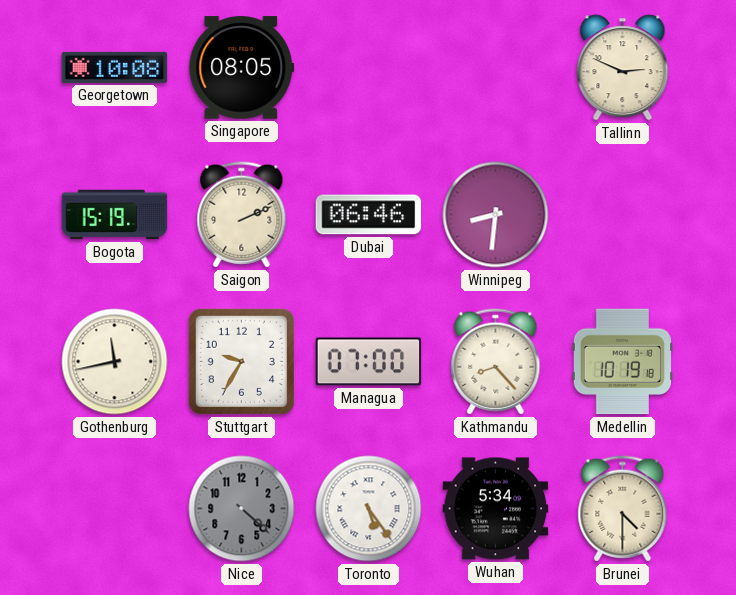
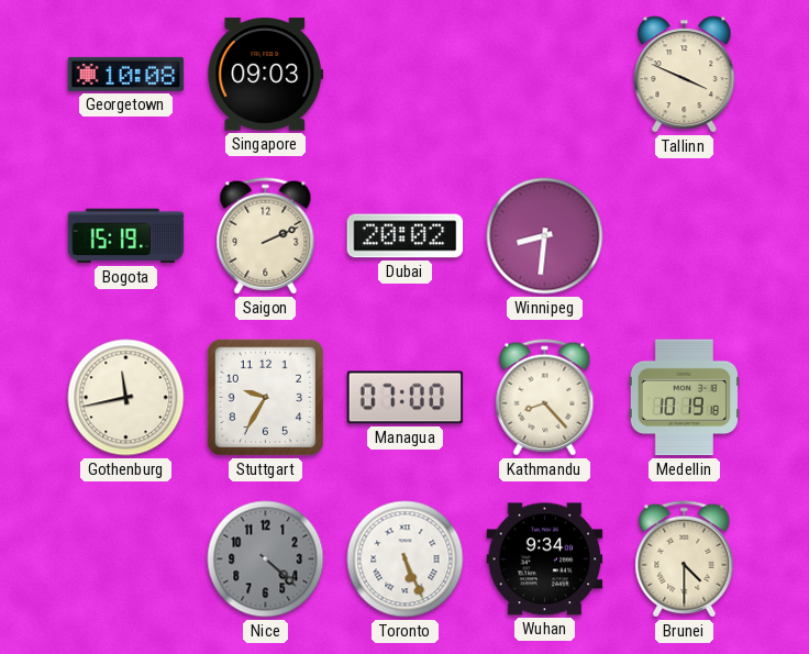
Singapore: 08:05 -> 09:03
Tallinn: 2:49 -> 3:49
Dubai: 06:46 -> 20:02
Toronto: 5:24 -> 5:26
Wuhan: 5:34 -> 9:34
